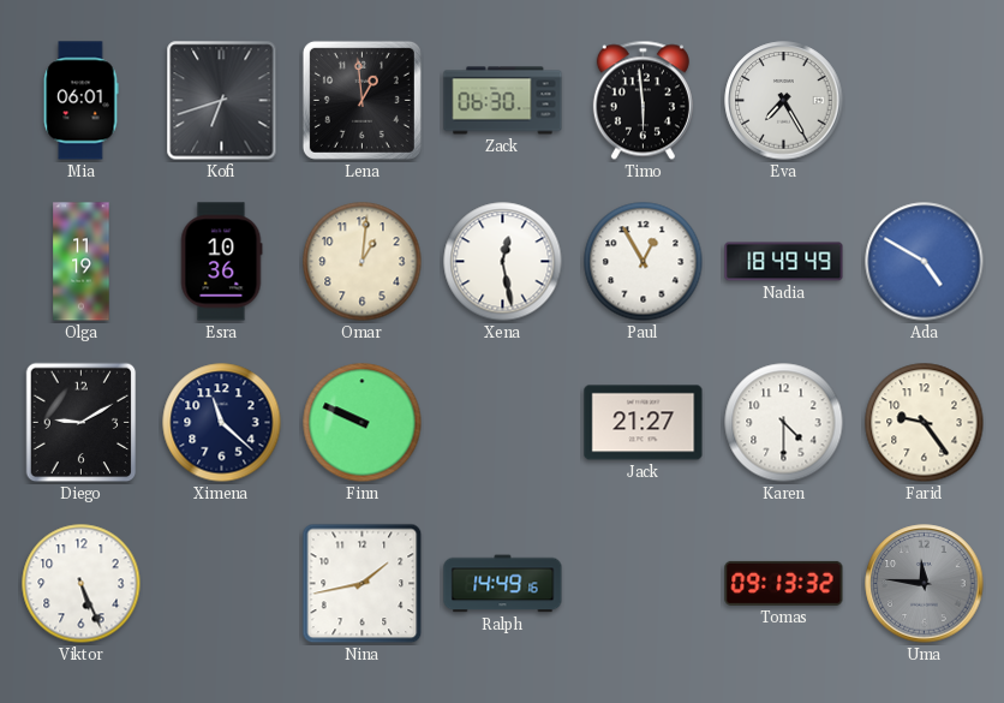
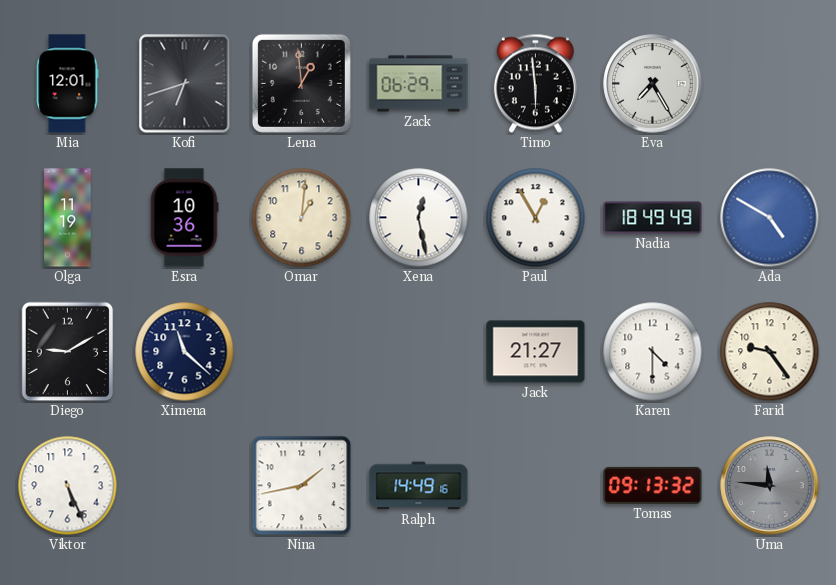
Mia: 06:01 -> 12:01
Zack: 06:30 -> 06:29
Finn: 9:49 -> none
